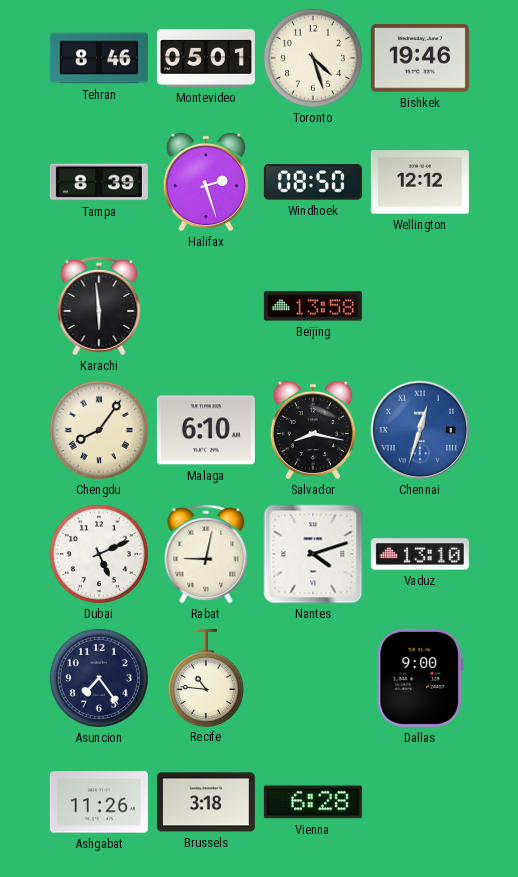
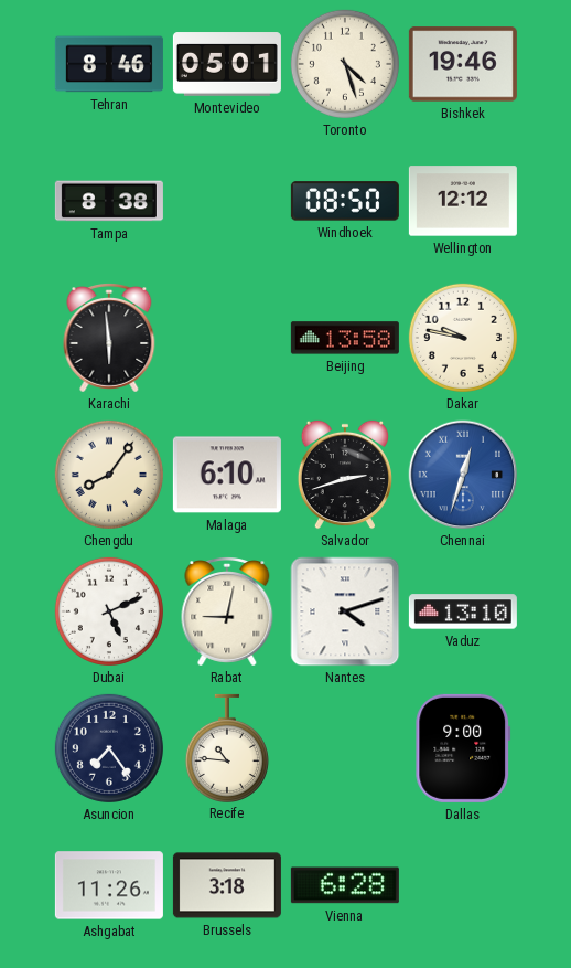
Tampa: 8:39 -> 8:38
Halifax: 2:27 -> none
Dakar: none -> 9:47
Salvador: 8:17 -> 2:42
